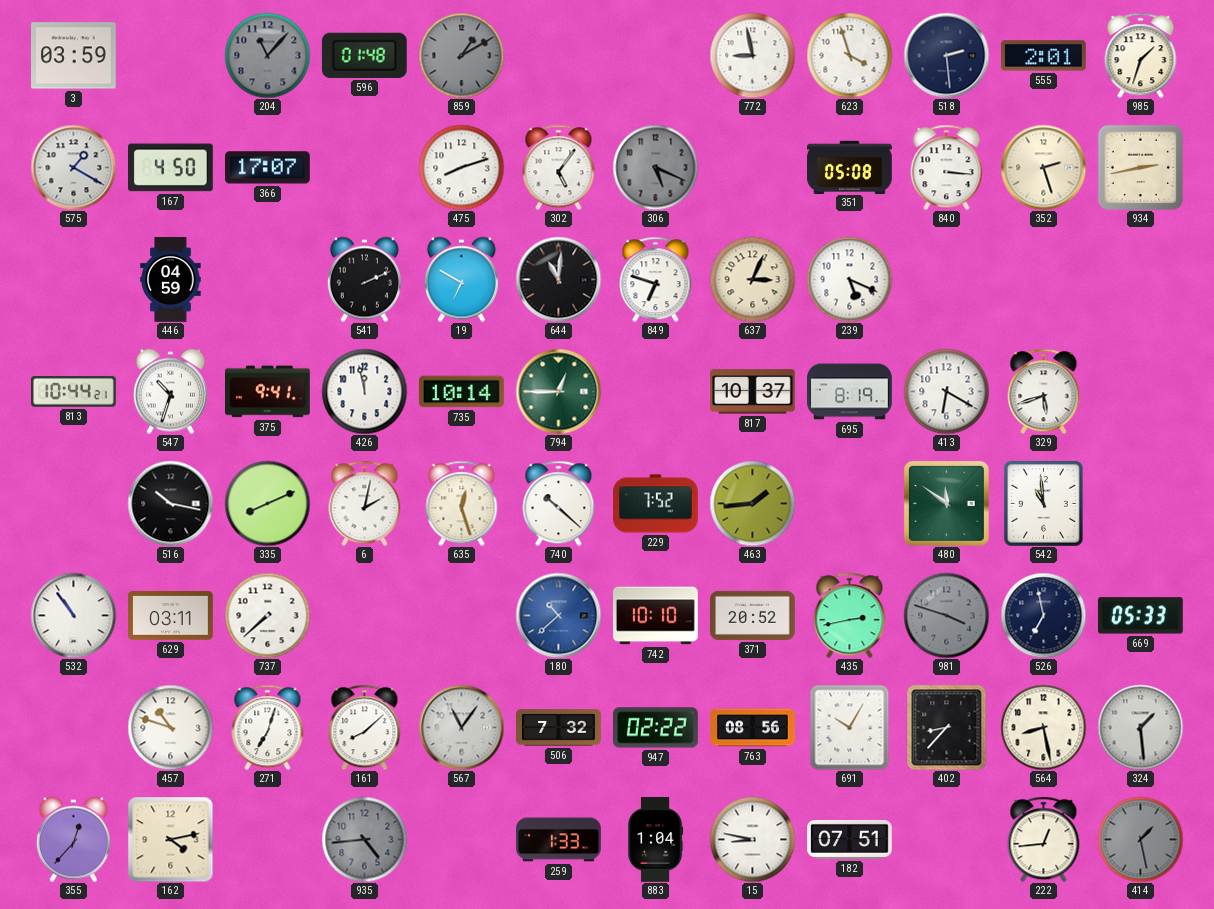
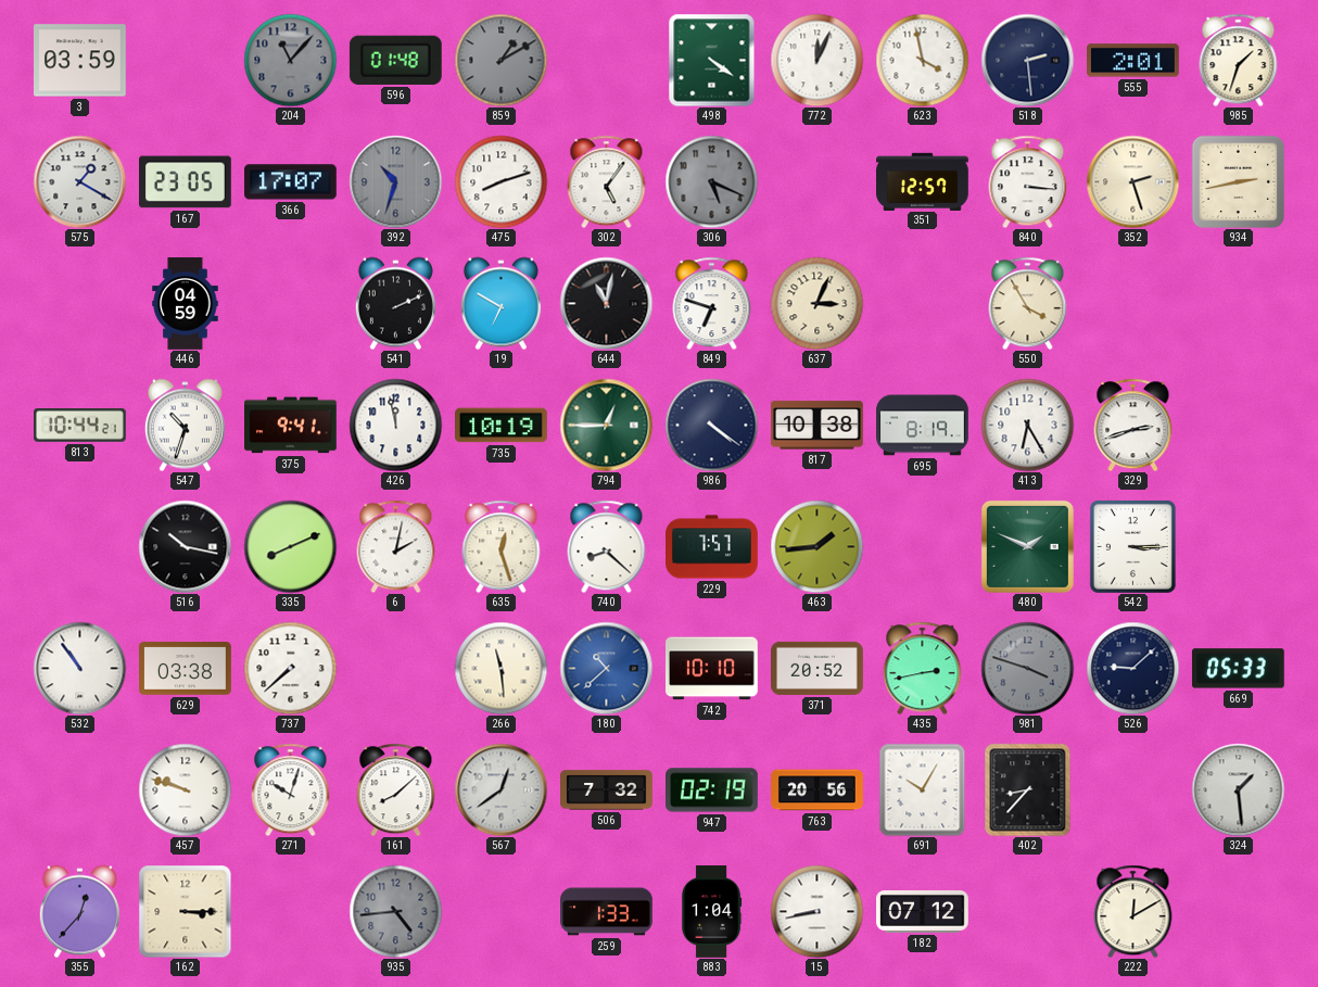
498: none -> 4:21
772: 8:58 -> 12:04
623: 3:57 -> 3:58
167: 4:50 -> 23:05
392: none -> 10:33
351: 05:08 -> 12:57
644: 11:01 -> 11:02
239: 5:19 -> none
550: none -> 3:55
735: 10:14 -> 10:19
986: none -> 4:21
817: 10:37 -> 10:38
413: 6:20 -> 6:25
329: 5:42 -> 2:42
740: 10:22 -> 8:22
229: 7:52 -> 7:57
480: 11:51 -> 1:49
542: 10:59 -> 3:15
629: 03:11 -> 03:38
266: none -> 11:29
526: 6:58 -> 9:08
457: 10:48 -> 9:48
271: 7:03 -> 10:03
567: 11:06 -> 12:39
947: 02:22 -> 02:19
763: 08:56 -> 20:56
564: 8:28 -> none
162: 4:13 -> 3:15
15: 8:47 -> 8:43
182: 07:51 -> 07:12
222: 12:44 -> 12:10
414: 1:28 -> none
